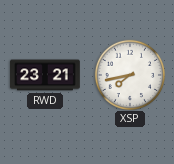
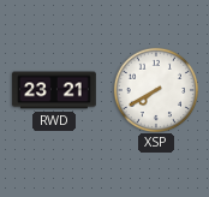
XSP: 7:43 -> 7:40
